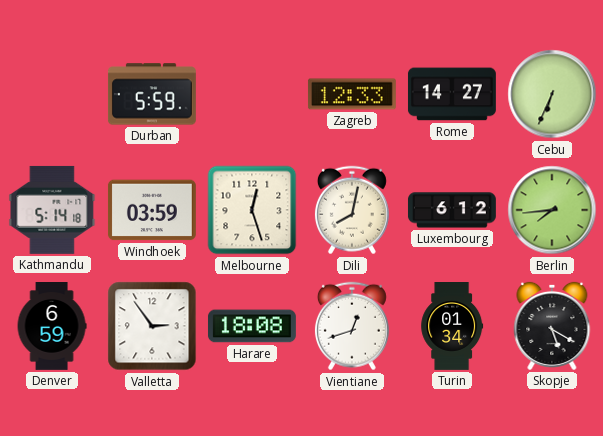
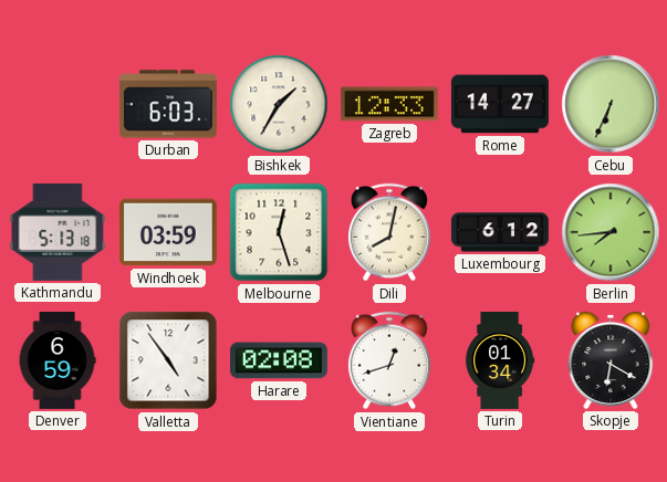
Durban: 5:59 -> 6:03
Bishkek: none -> 1:35
Kathmandu: 5:14 -> 5:13
Valletta: 2:54 -> 4:54
Harare: 18:08 -> 02:08
Skopje: 5:20 -> 6:20
